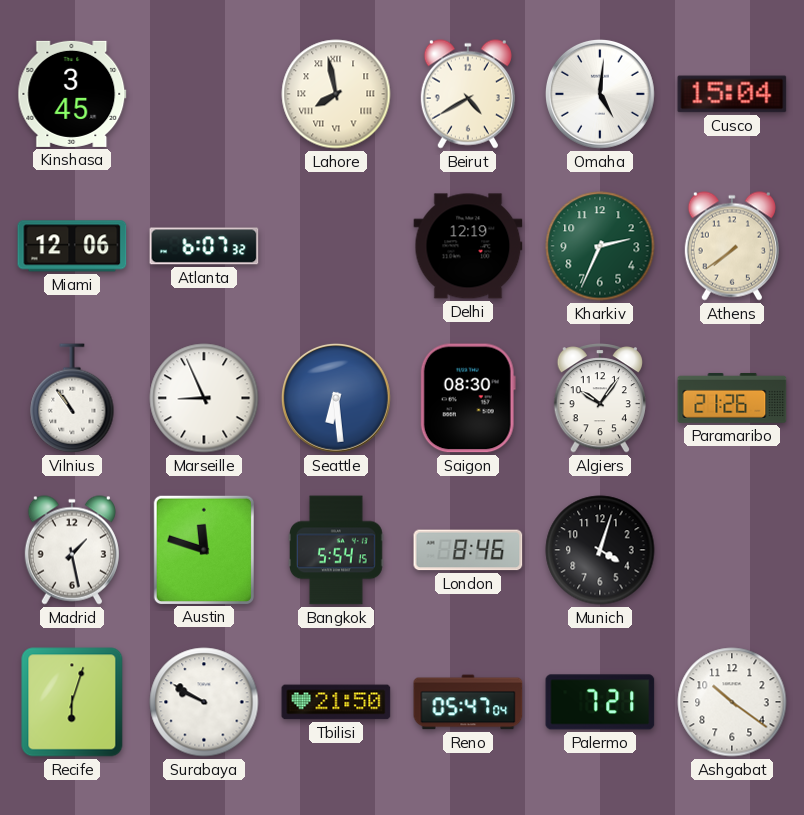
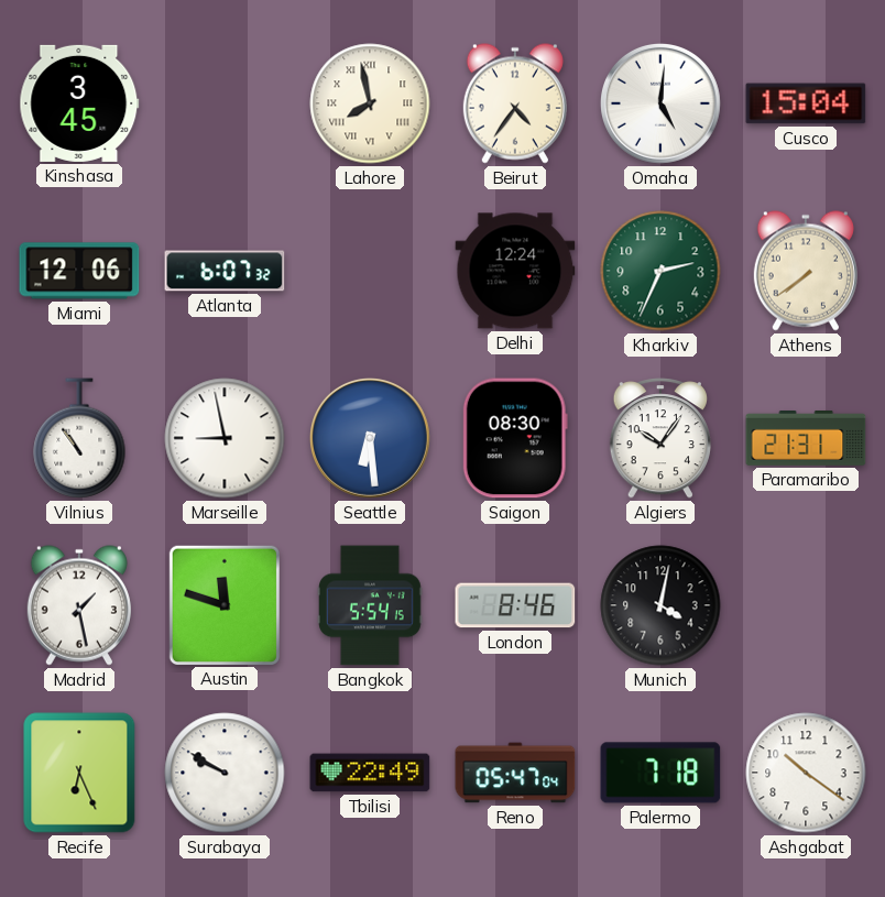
Beirut: 4:40 -> 4:36
Delhi: 12:19 -> 12:24
Marseille: 8:56 -> 8:58
Paramaribo: 21:26 -> 21:31
Munich: 4:03 -> 4:02
Recife: 6:03 -> 6:26
Tbilisi: 21:50 -> 22:49
Palermo: 7:21 -> 7:18
